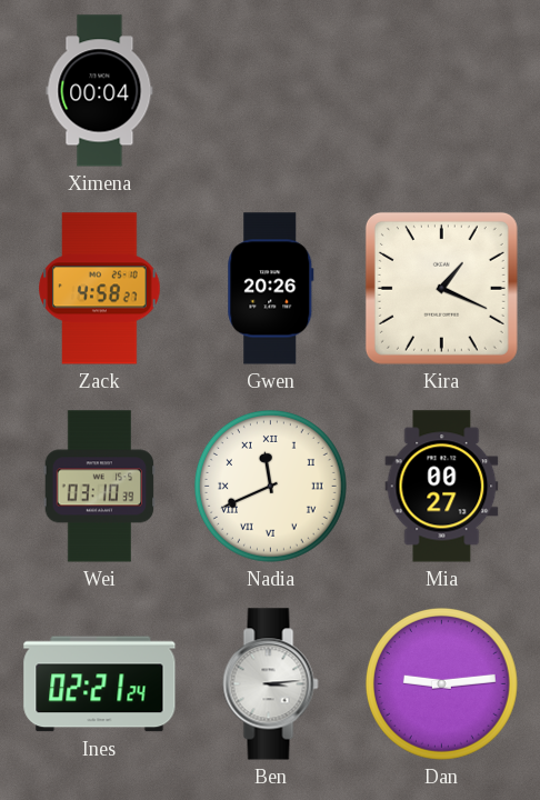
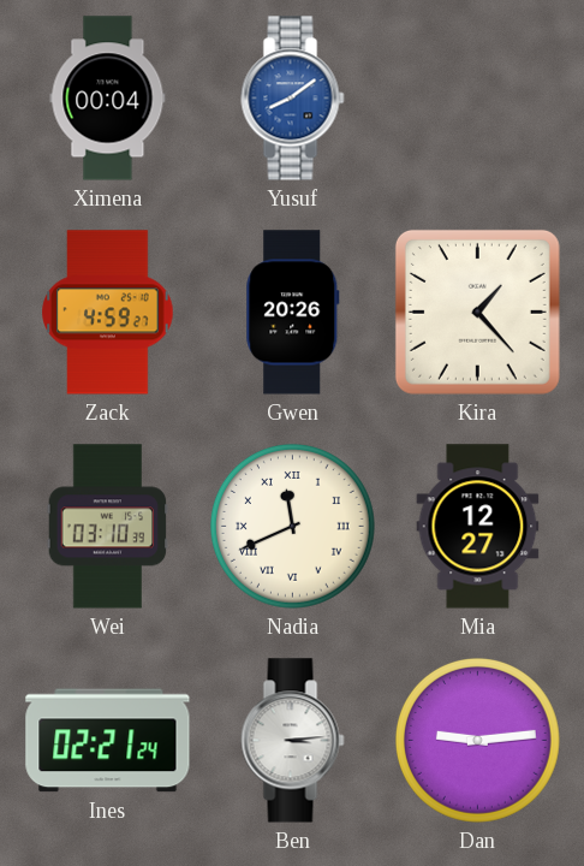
Yusuf: none -> 8:09
Zack: 4:58 -> 4:59
Kira: 1:19 -> 1:23
Mia: 00:27 -> 12:27
